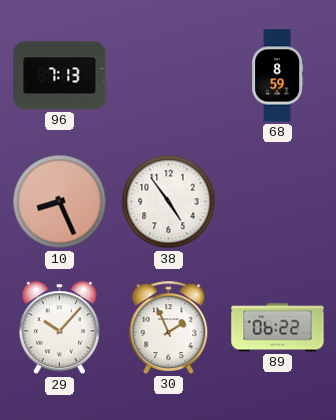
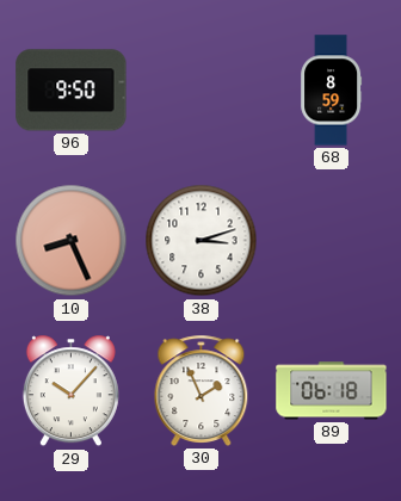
96: 7:13 -> 9:50
38: 4:54 -> 3:12
89: 06:22 -> 06:18
